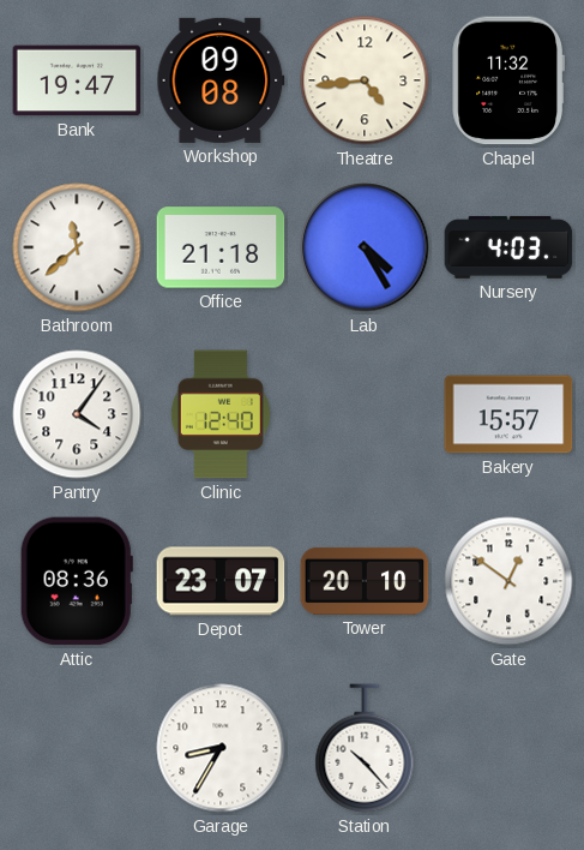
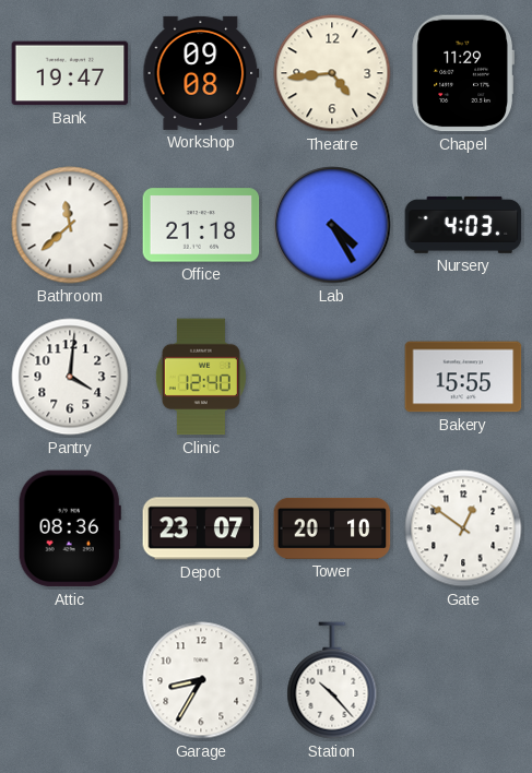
Chapel: 11:32 -> 11:29
Pantry: 4:06 -> 4:01
Bakery: 15:57 -> 15:55
